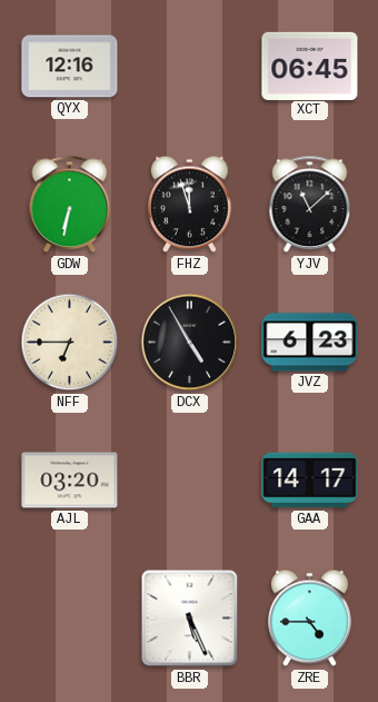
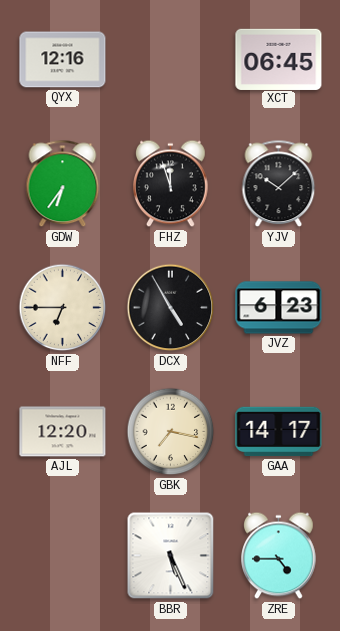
GDW: 6:32 -> 6:36
YJV: 11:08 -> 10:08
AJL: 03:20 -> 12:20
GBK: none -> 7:17
